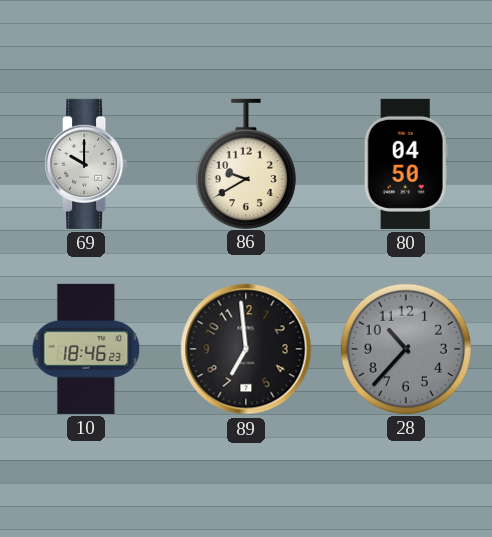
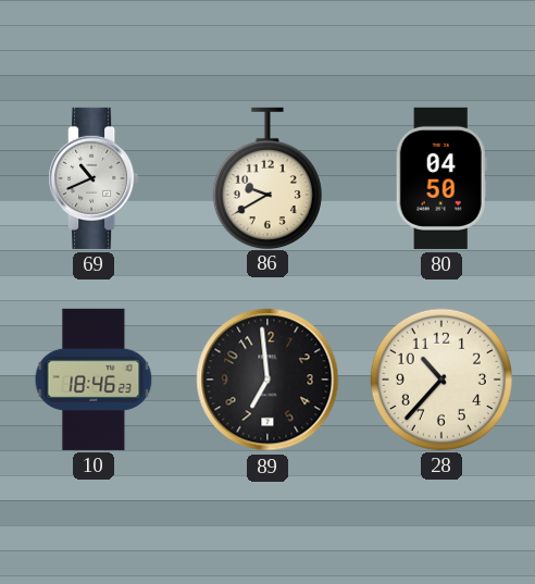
69: 10:00 -> 10:41
28 dial: grey -> cream
